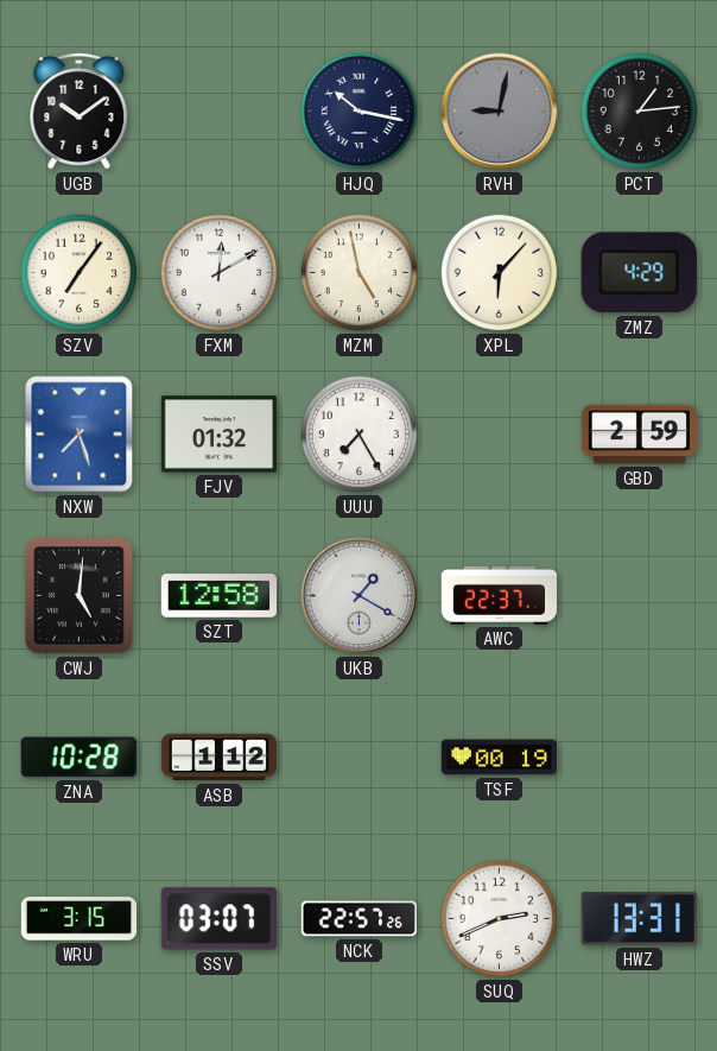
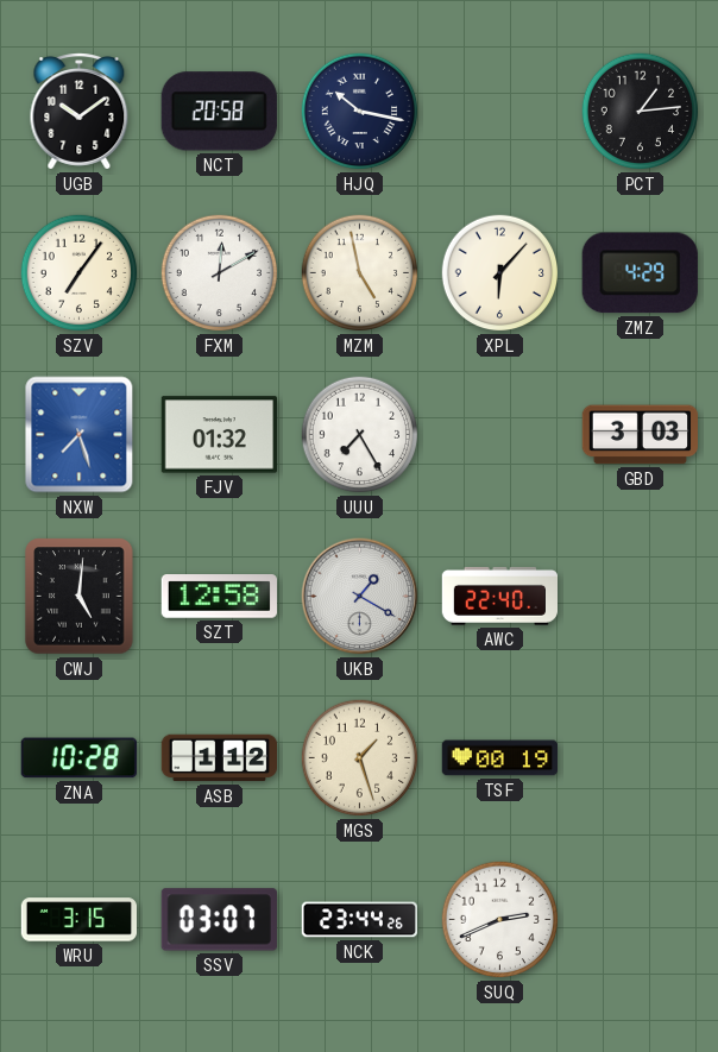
NCT: none -> 20:58
RVH: 9:02 -> none
GBD: 2:59 -> 3:03
AWC: 22:37 -> 22:40
MGS: none -> 1:27
NCK: 22:57 -> 23:44
HWZ: 13:31 -> none
